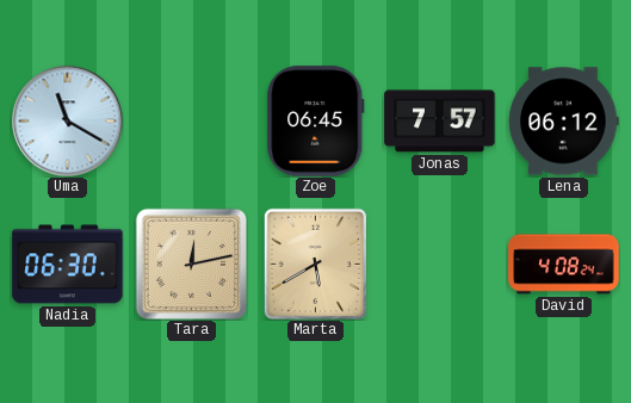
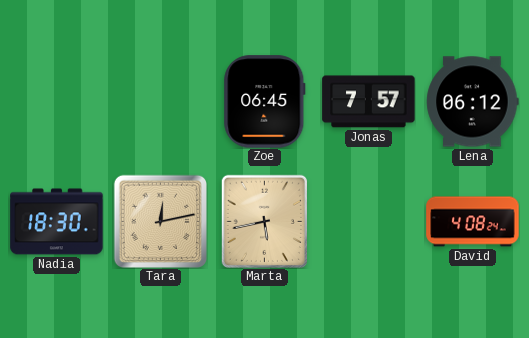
Uma: 11:20 -> none
Nadia: 06:30 -> 18:30
Marta: 5:40 -> 5:43
